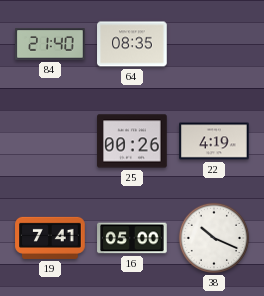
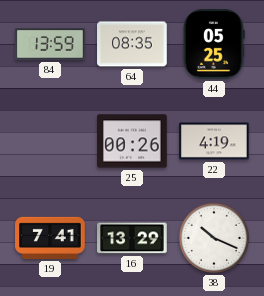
84: 21:40 -> 13:59
44: none -> 05:25
16: 05:00 -> 13:29
